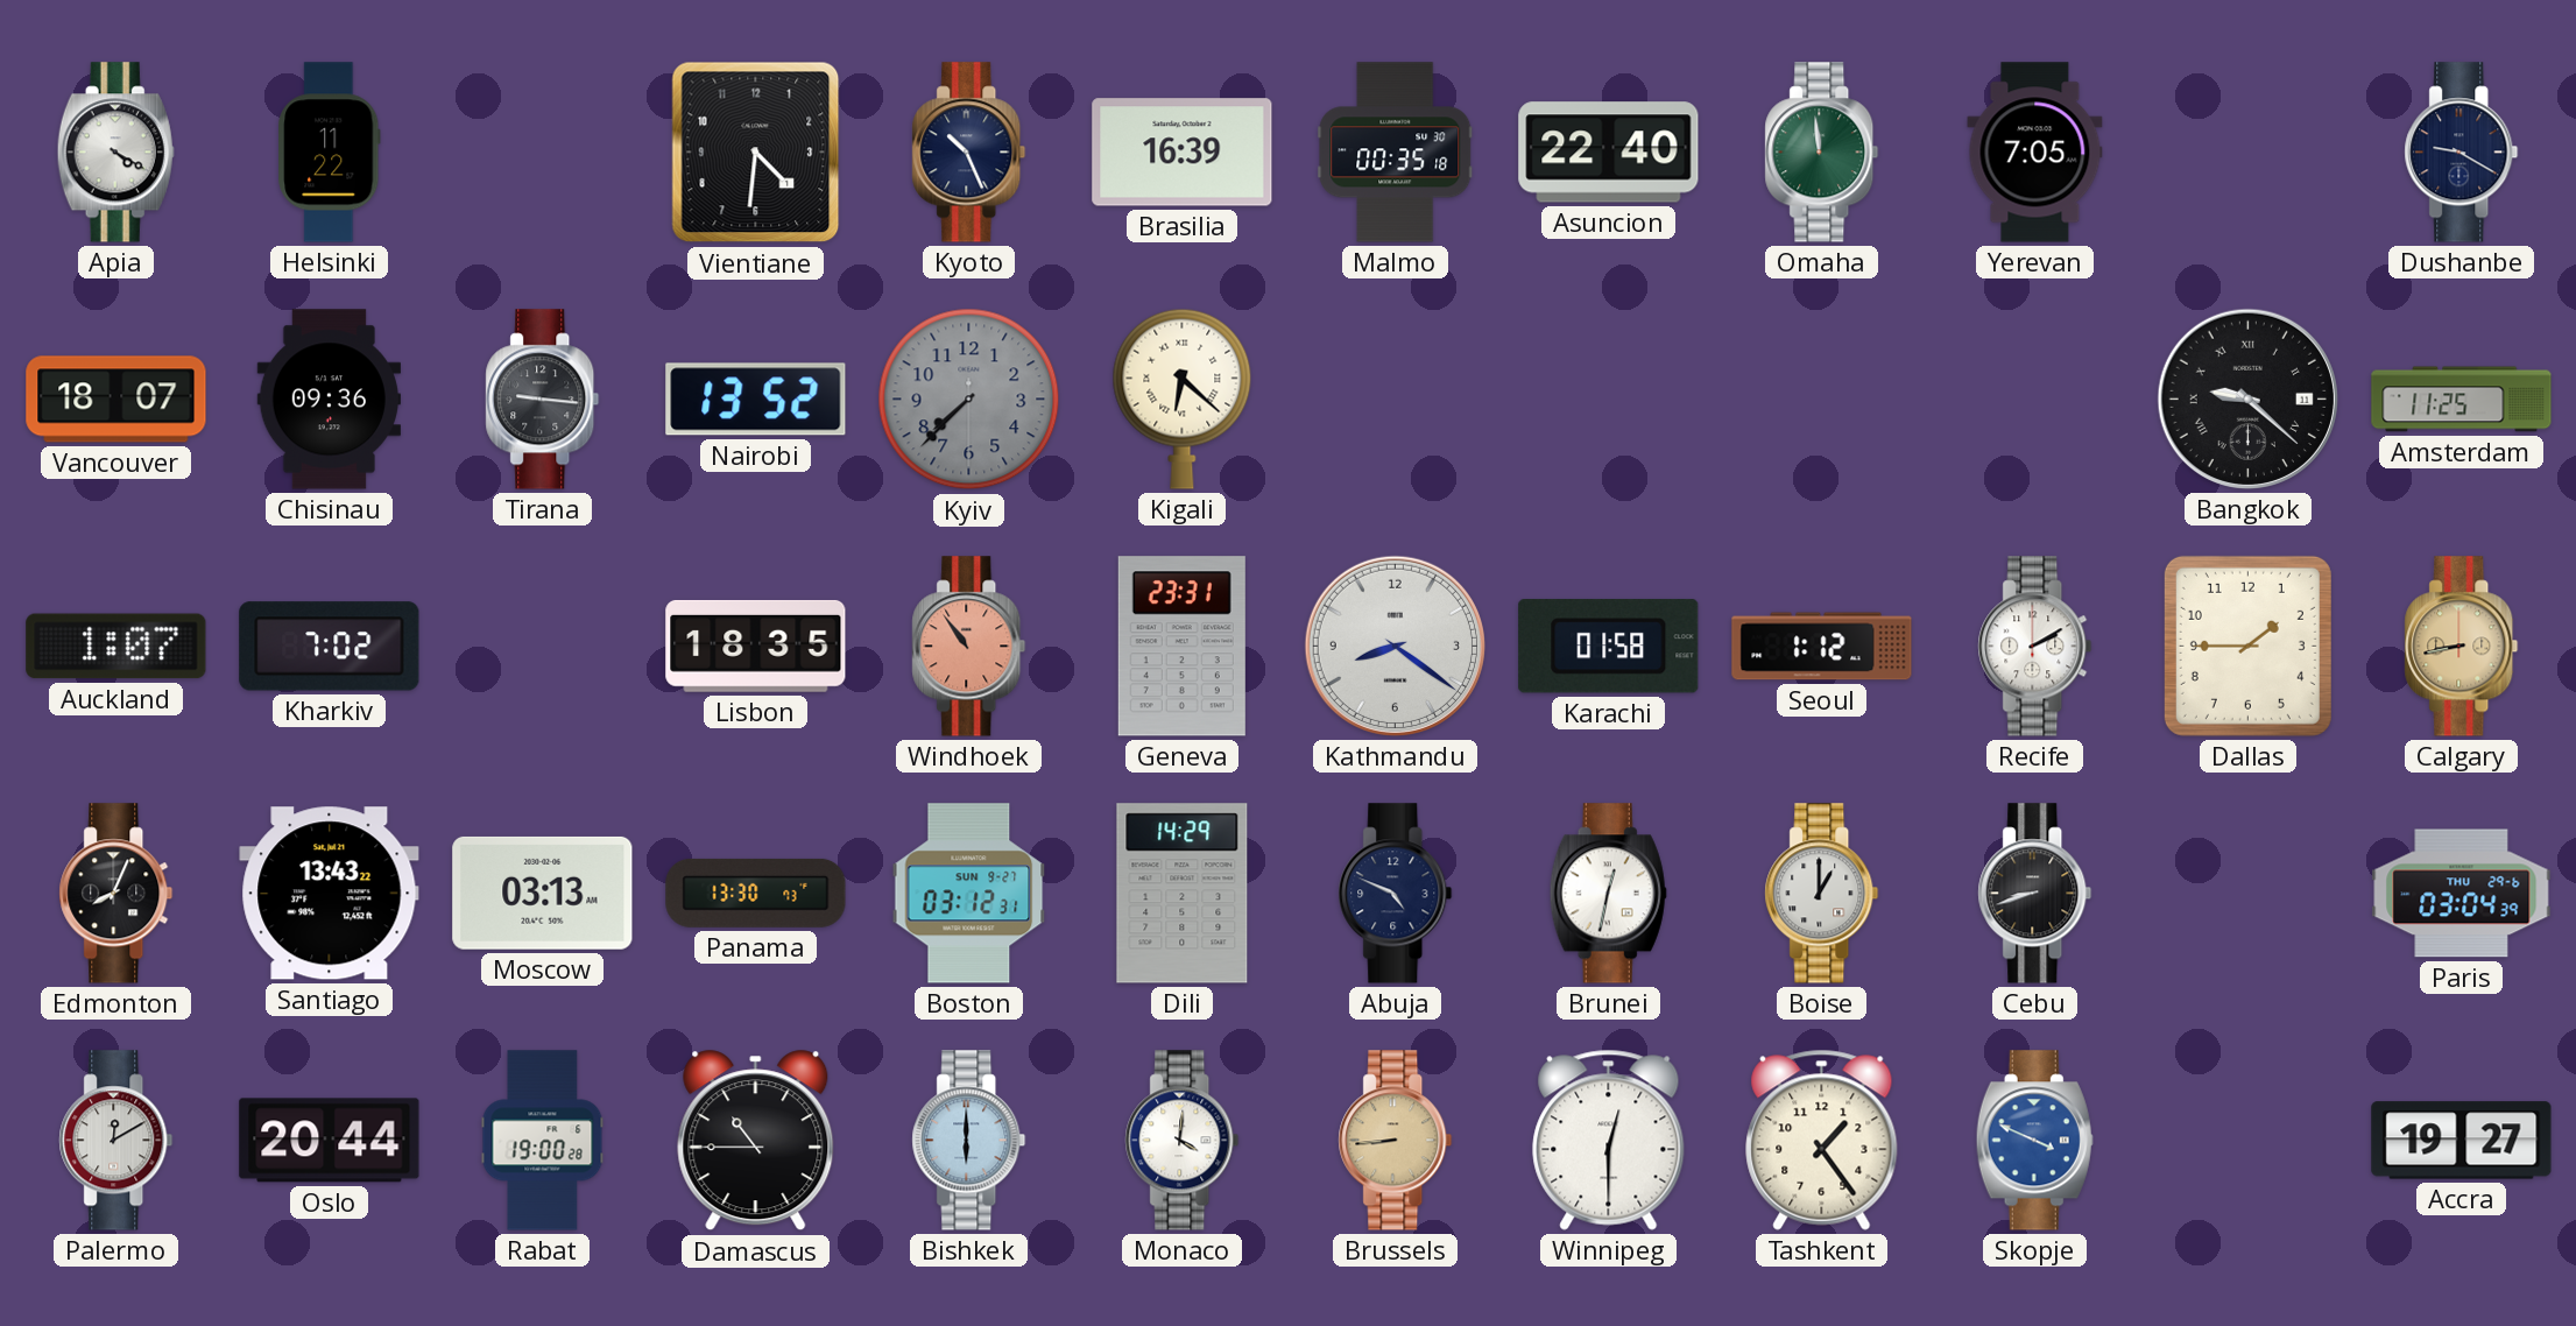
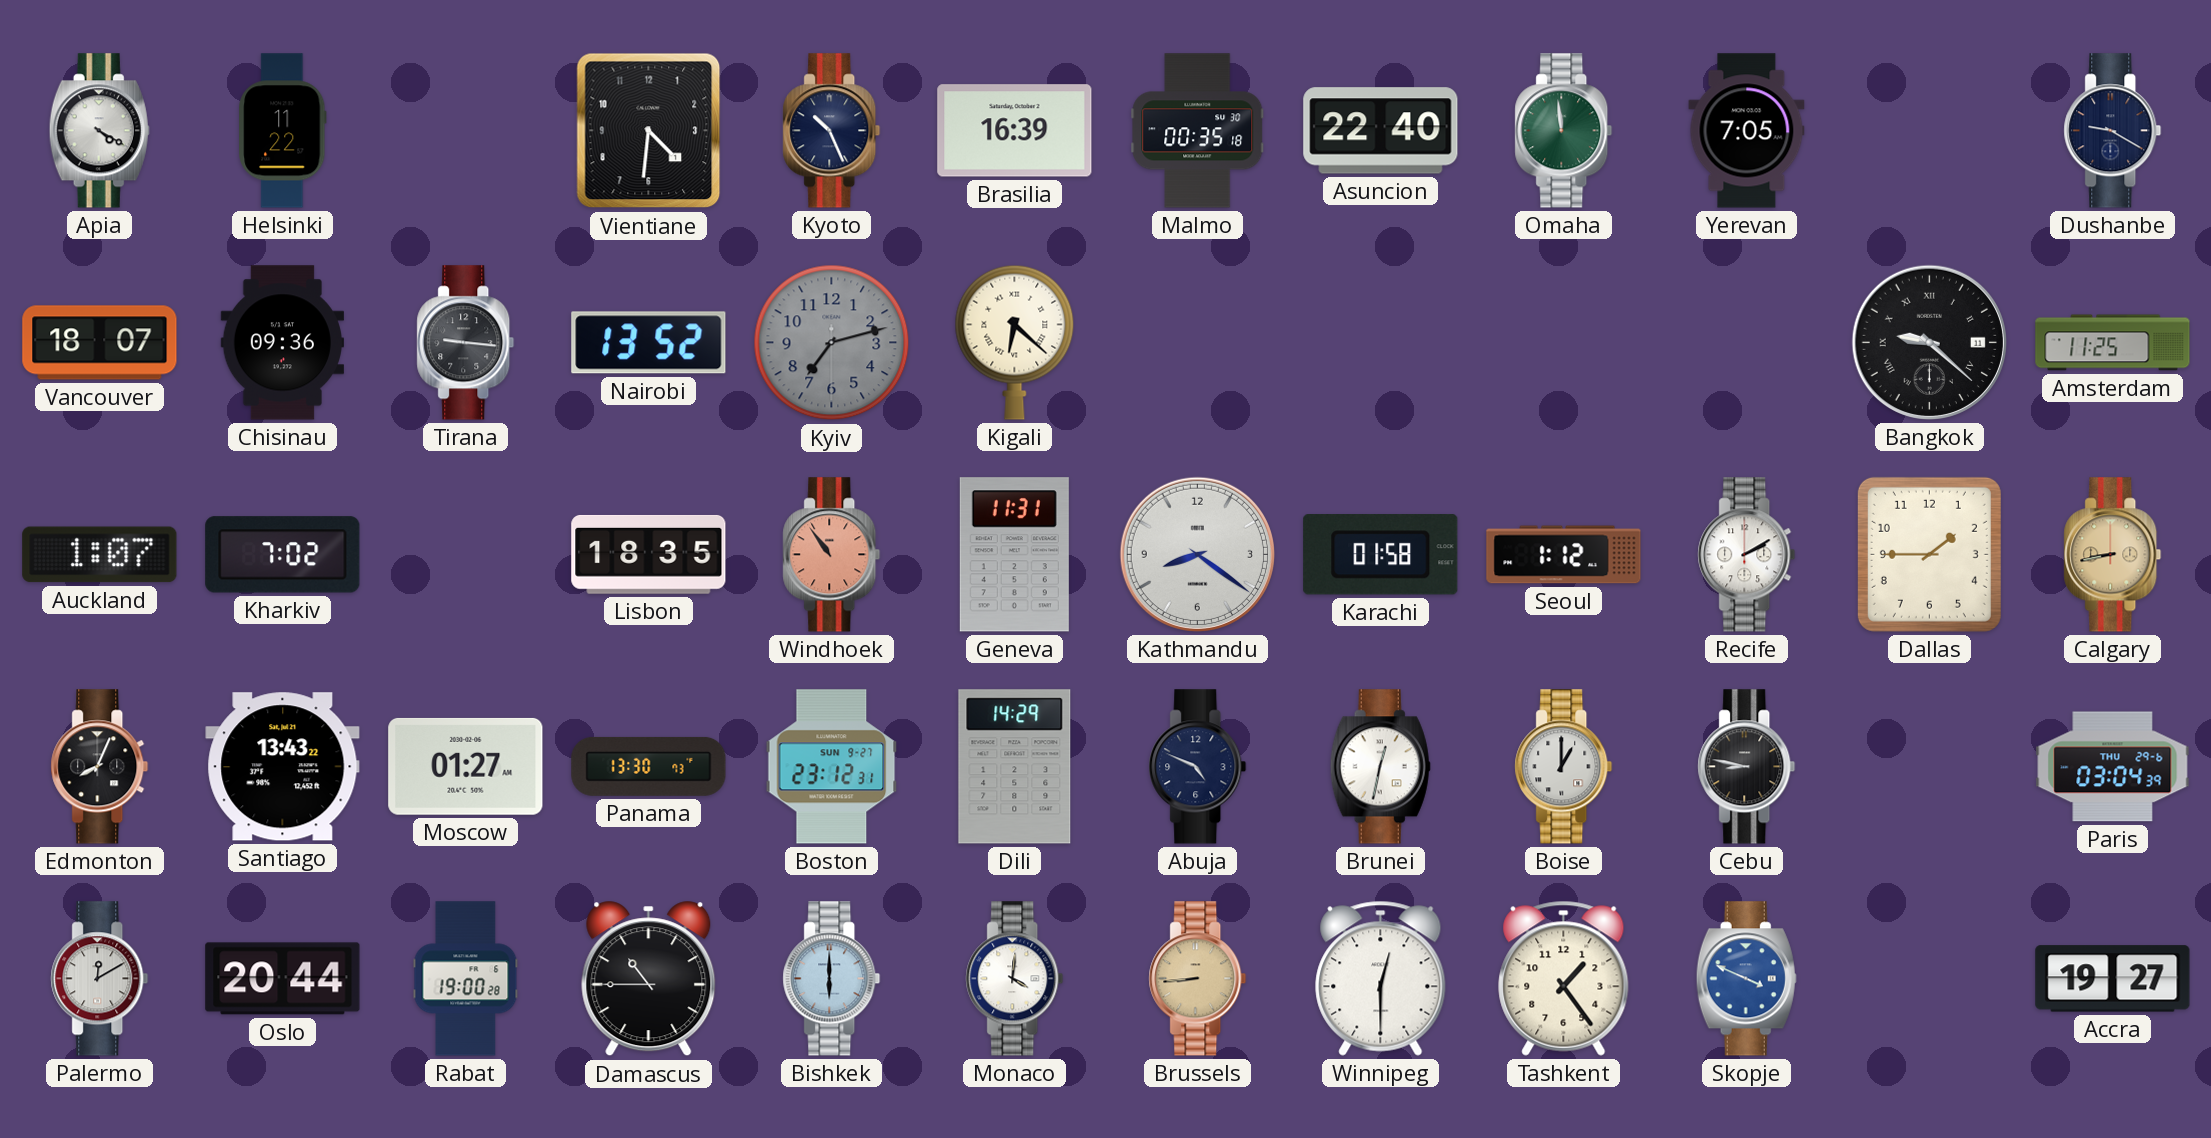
Kyiv: 7:37 -> 7:12
Geneva: 23:31 -> 11:31
Moscow: 03:13 -> 01:27
Boston: 03:12 -> 23:12
Cebu: 8:42 -> 8:47
